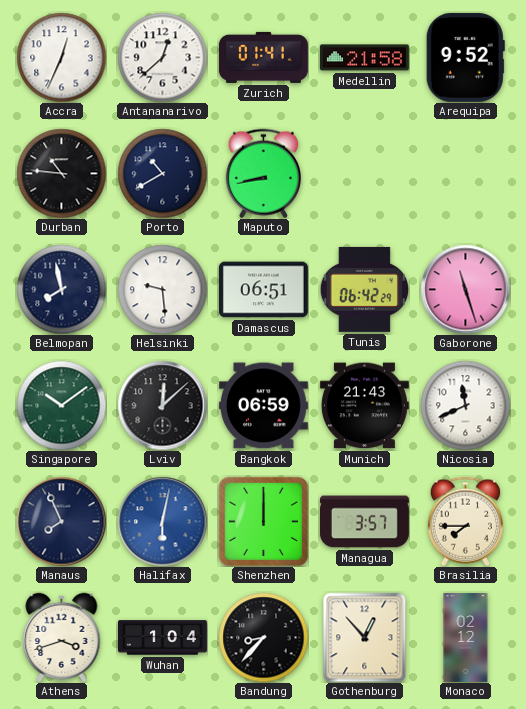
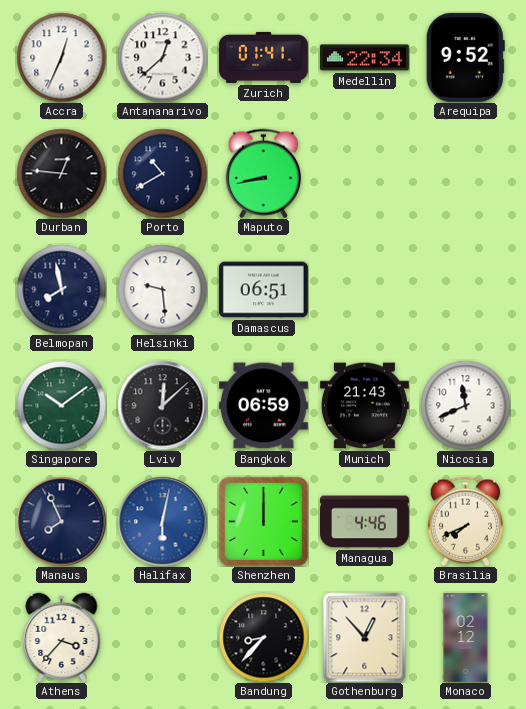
Medellin: 21:58 -> 22:34
Durban: 10:46 -> 12:46
Tunis: 06:42 -> none
Gaborone: 11:27 -> none
Managua: 3:57 -> 4:46
Brasilia: 7:45 -> 7:41
Athens: 3:42 -> 3:37
Wuhan: 1:04 -> none
